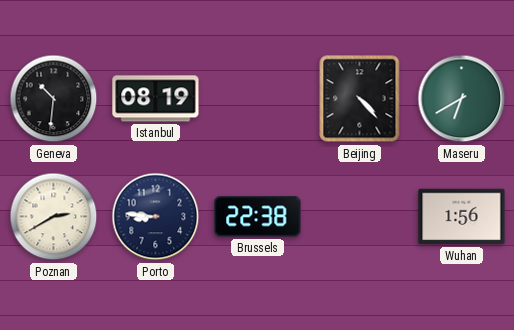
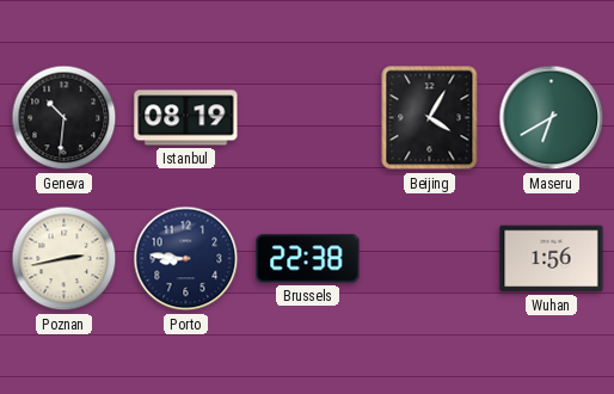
Beijing: 4:23 -> 4:05
Poznan: 2:40 -> 2:43
